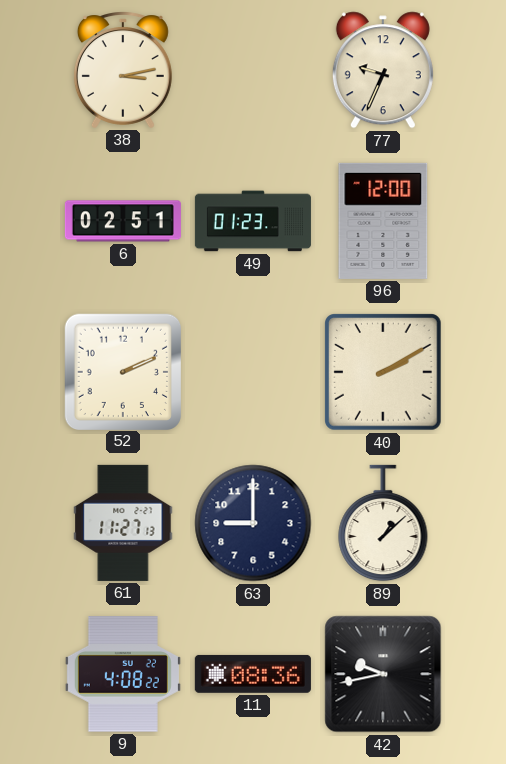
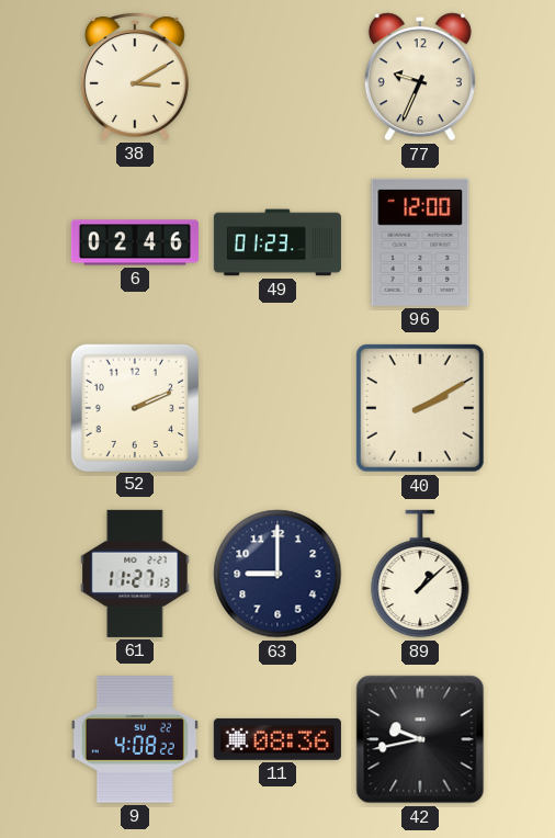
38: 3:13 -> 3:10
6: 02:51 -> 02:46
